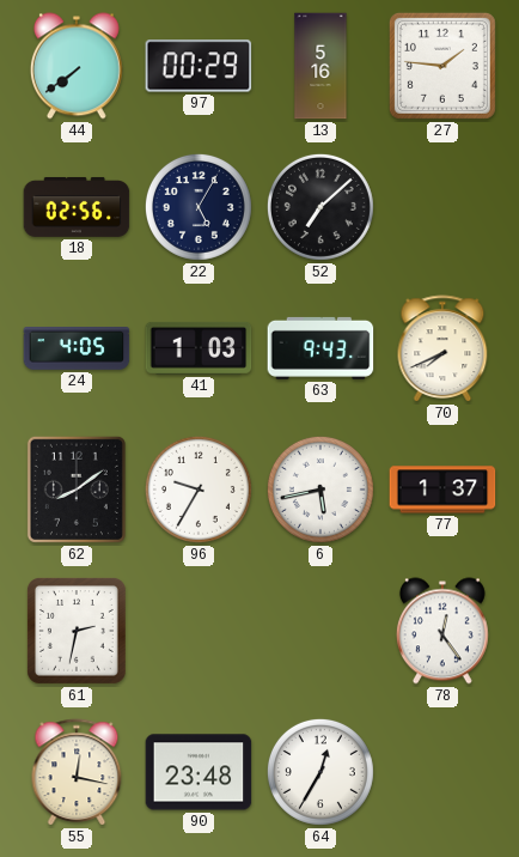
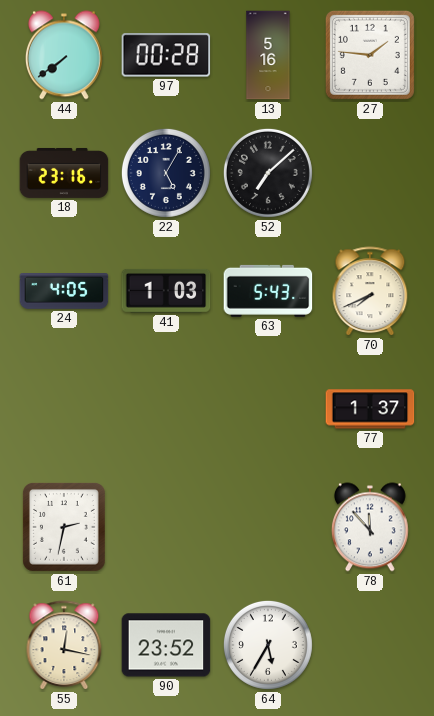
97: 00:29 -> 00:28
18: 02:56 -> 23:16
63: 9:43 -> 5:43
62: 8:09 -> none
96: 9:35 -> none
6: 5:43 -> none
78: 12:24 -> 11:53
90: 23:48 -> 23:52
64: 12:35 -> 5:35
